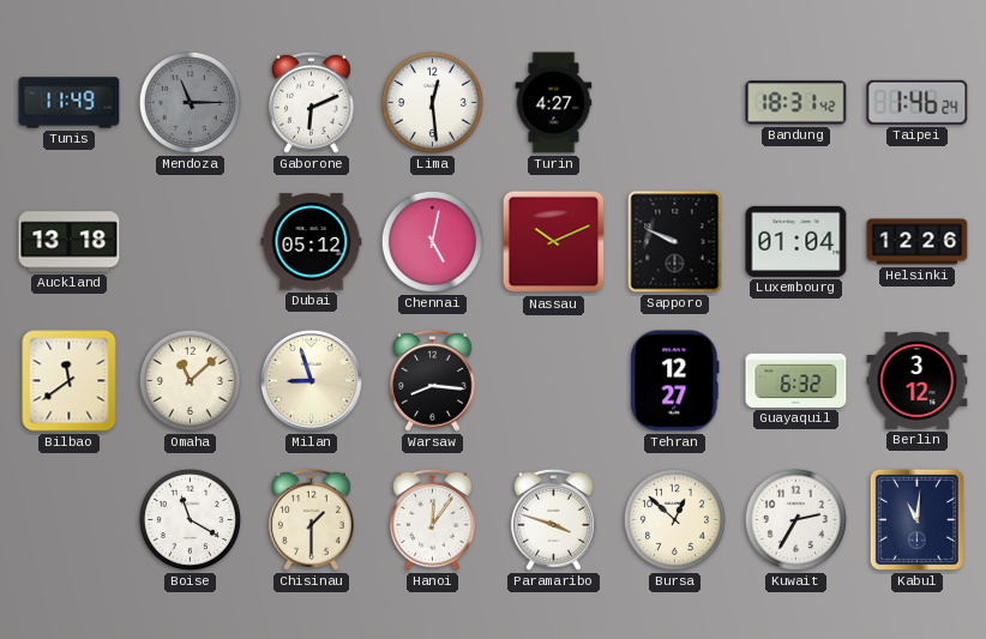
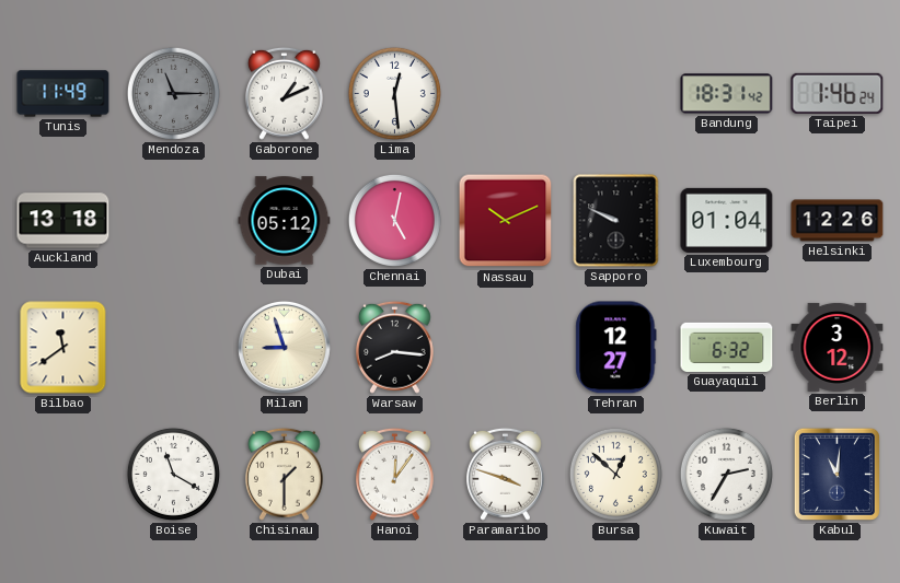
Gaborone: 6:11 -> 1:11
Turin: 4:27 -> none
Omaha: 11:08 -> none
